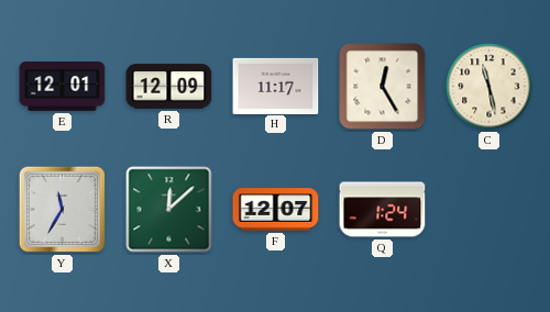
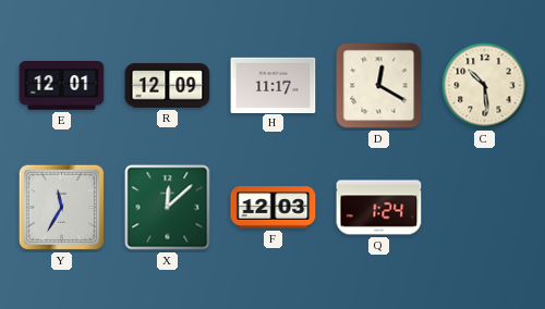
D: 12:25 -> 12:20
C: 11:28 -> 10:29
F: 12:07 -> 12:03
